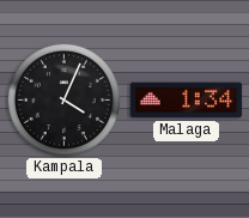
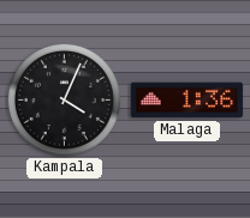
Malaga: 1:34 -> 1:36
